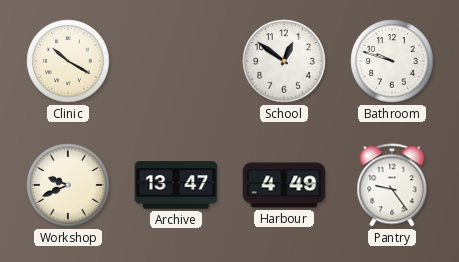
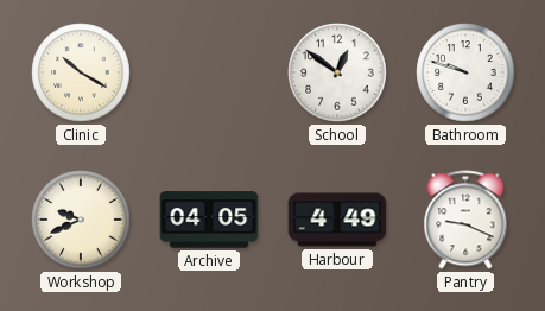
Archive: 13:47 -> 04:05
Pantry: 9:24 -> 9:19
